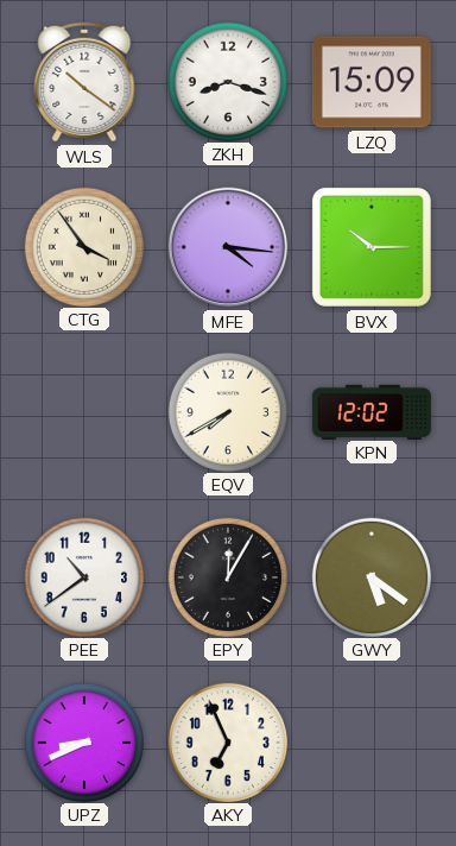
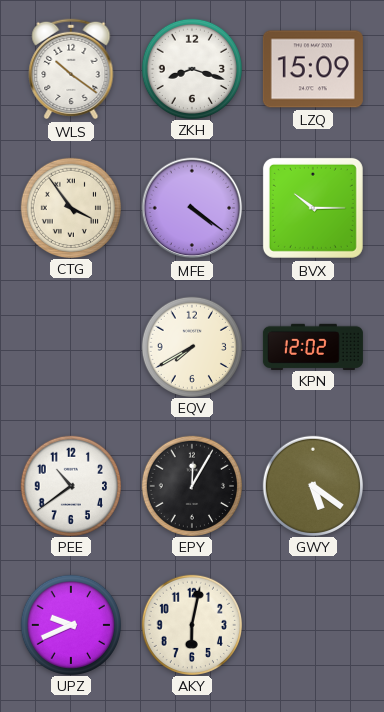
MFE: 4:16 -> 4:21
UPZ: 8:41 -> 9:41
AKY: 6:56 -> 6:02
